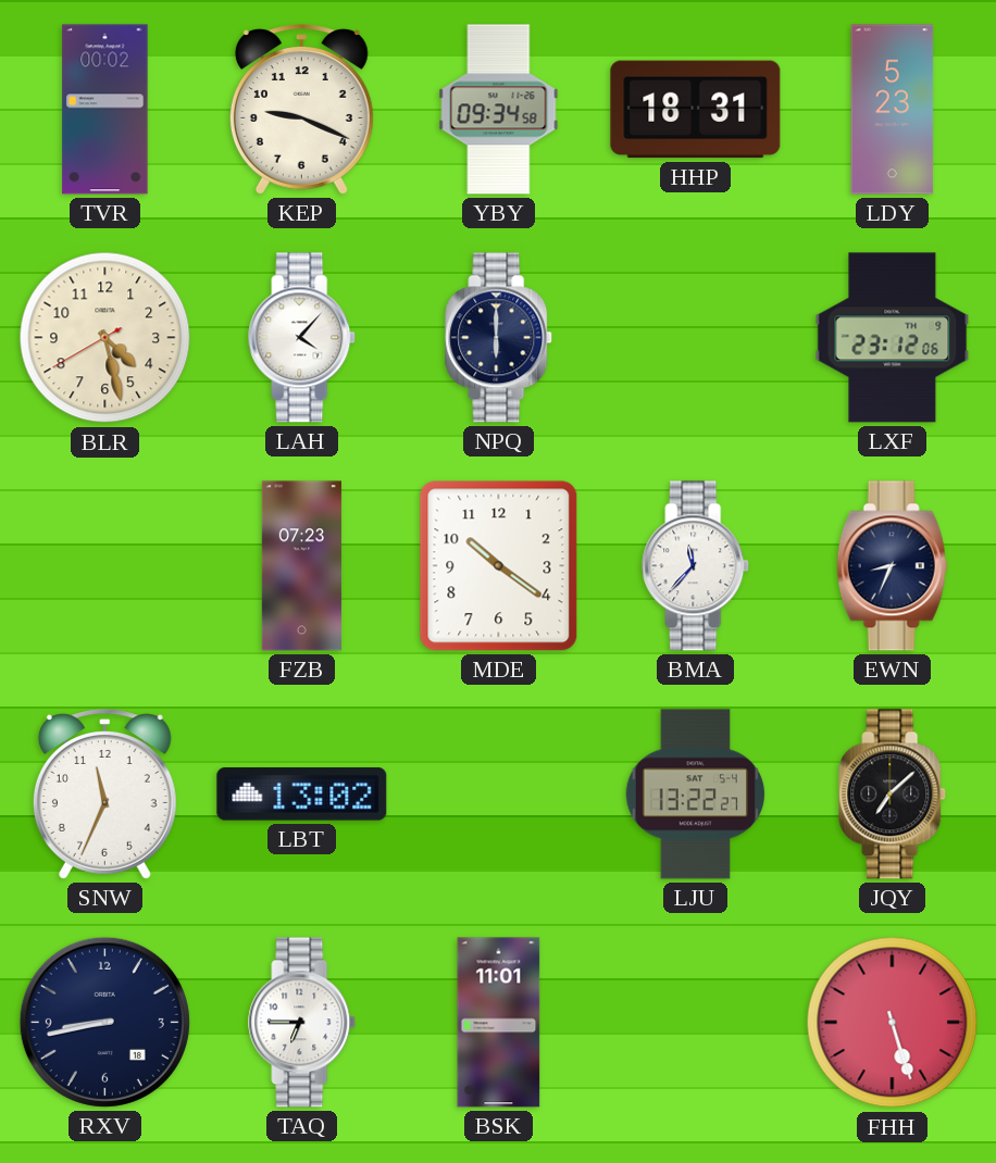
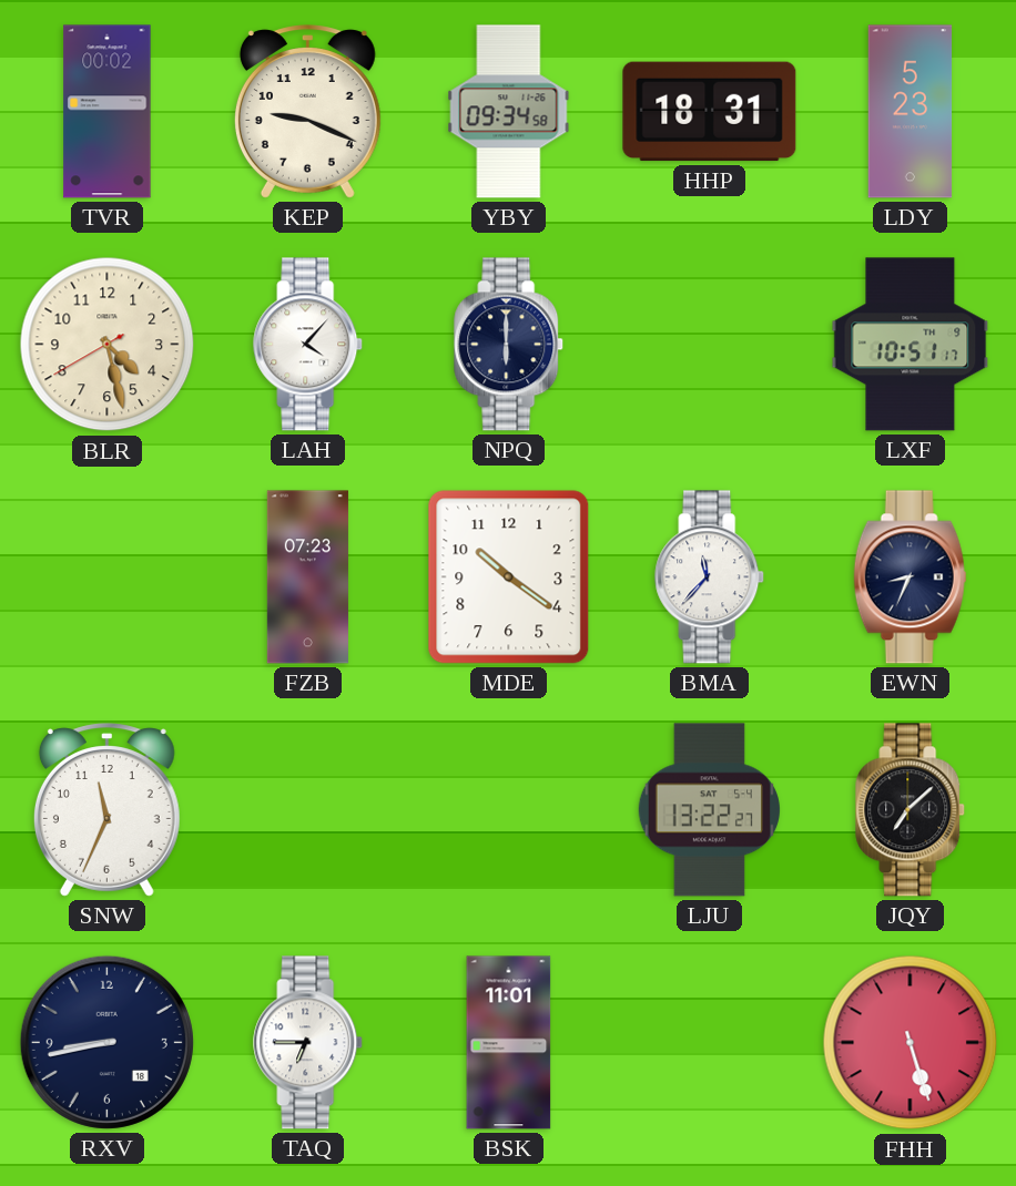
LXF: 23:12 -> 10:51
LBT: 13:02 -> none
